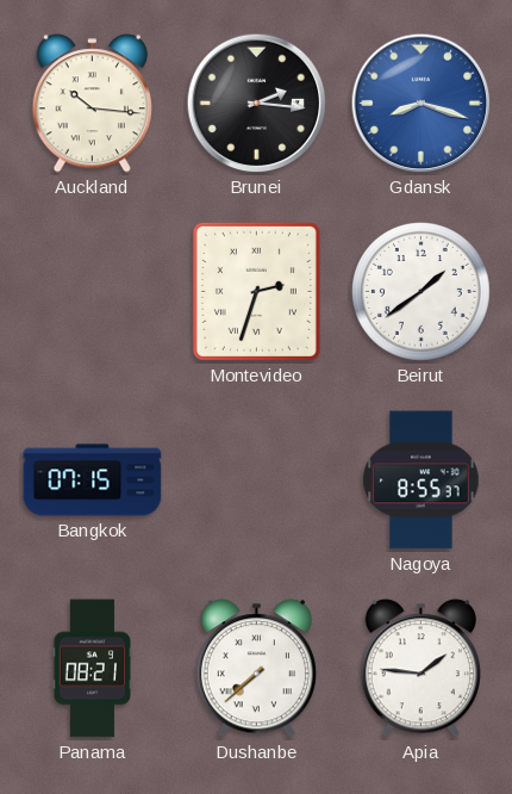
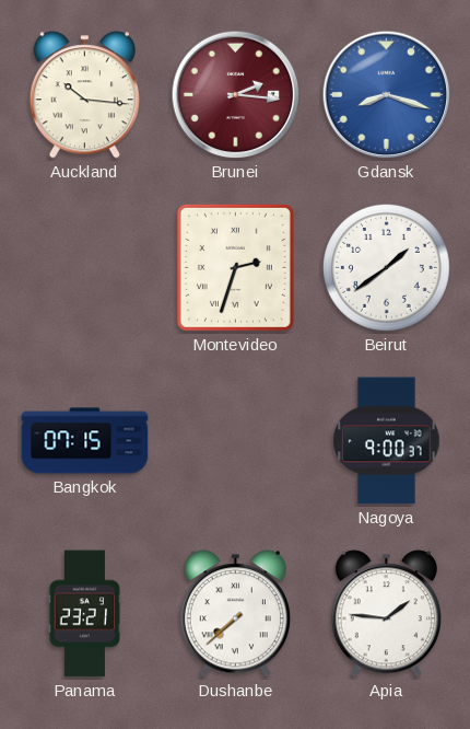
Brunei dial: black -> burgundy
Nagoya: 8:55 -> 9:00
Panama: 08:21 -> 23:21
